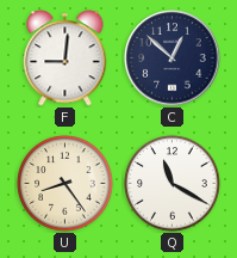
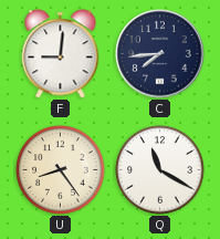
C: 12:52 -> 7:44
